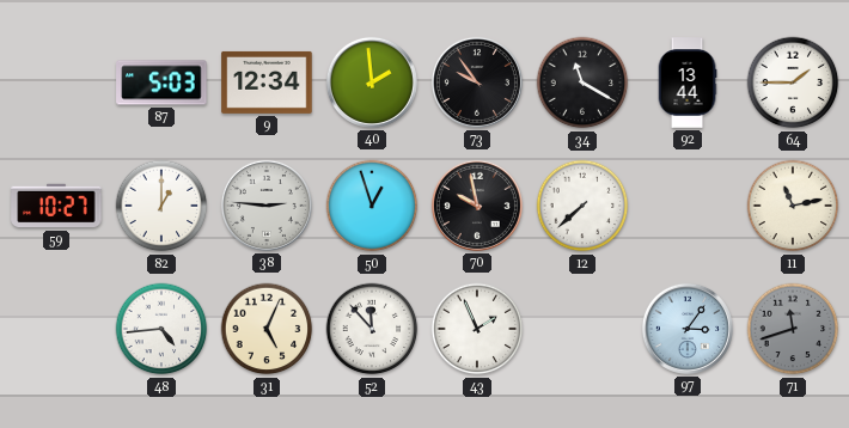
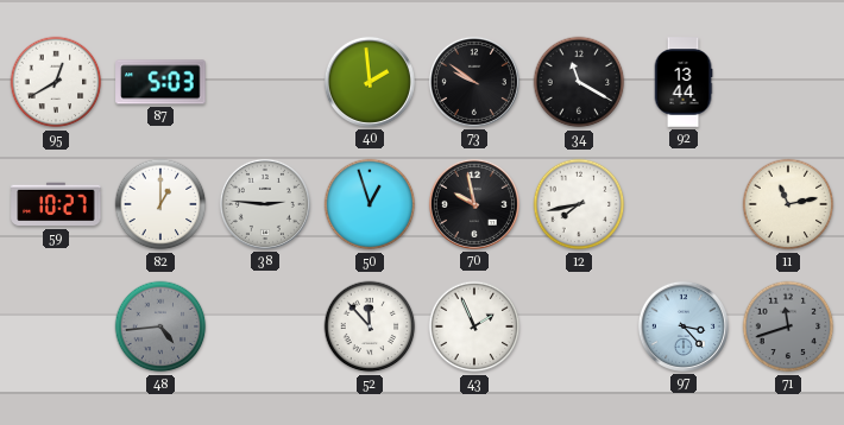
95: none -> 12:40
9: 12:34 -> none
73: 9:54 -> 9:51
64: 1:45 -> none
12: 7:38 -> 7:43
48 dial: white -> grey
31: 5:04 -> none
97: 3:06 -> 3:23
